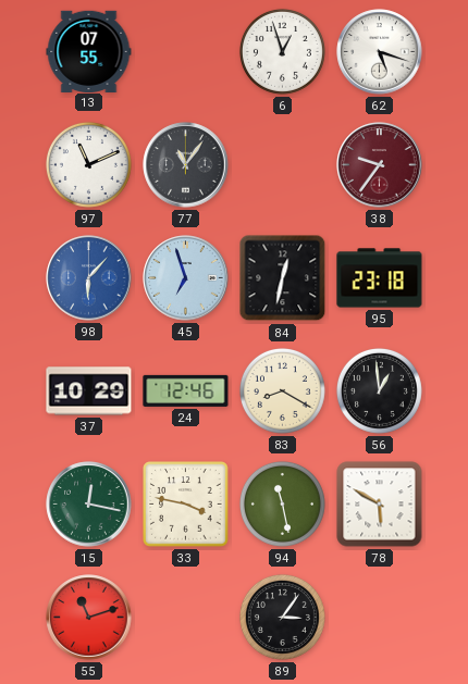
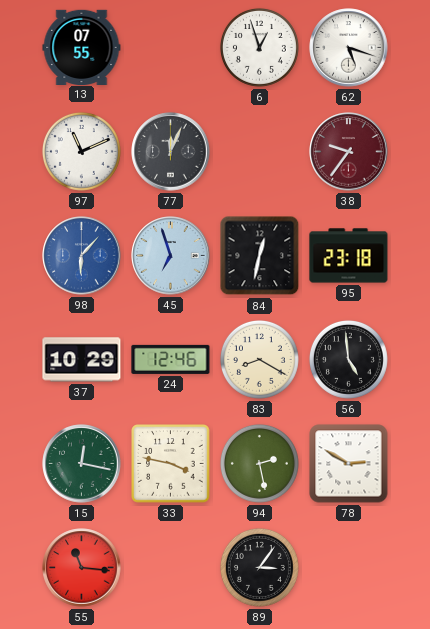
77: 11:06 -> 12:04
56: 12:59 -> 4:59
94: 11:28 -> 2:28
78: 5:50 -> 2:50
55: 11:12 -> 11:16
